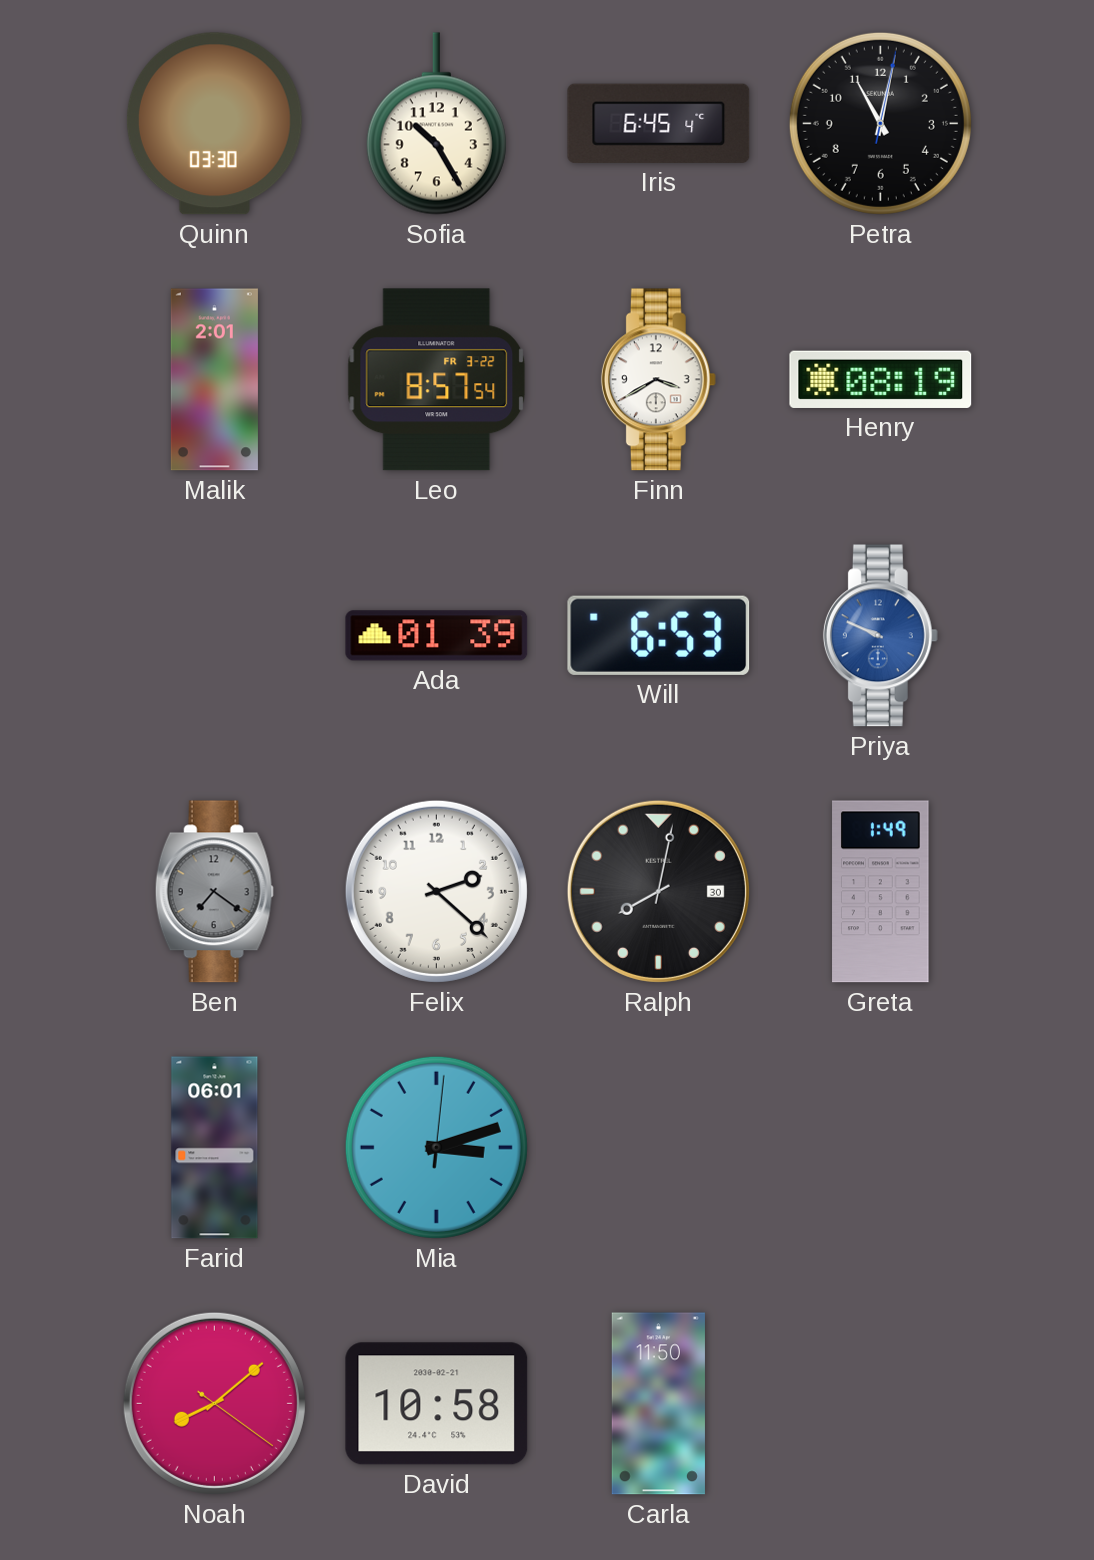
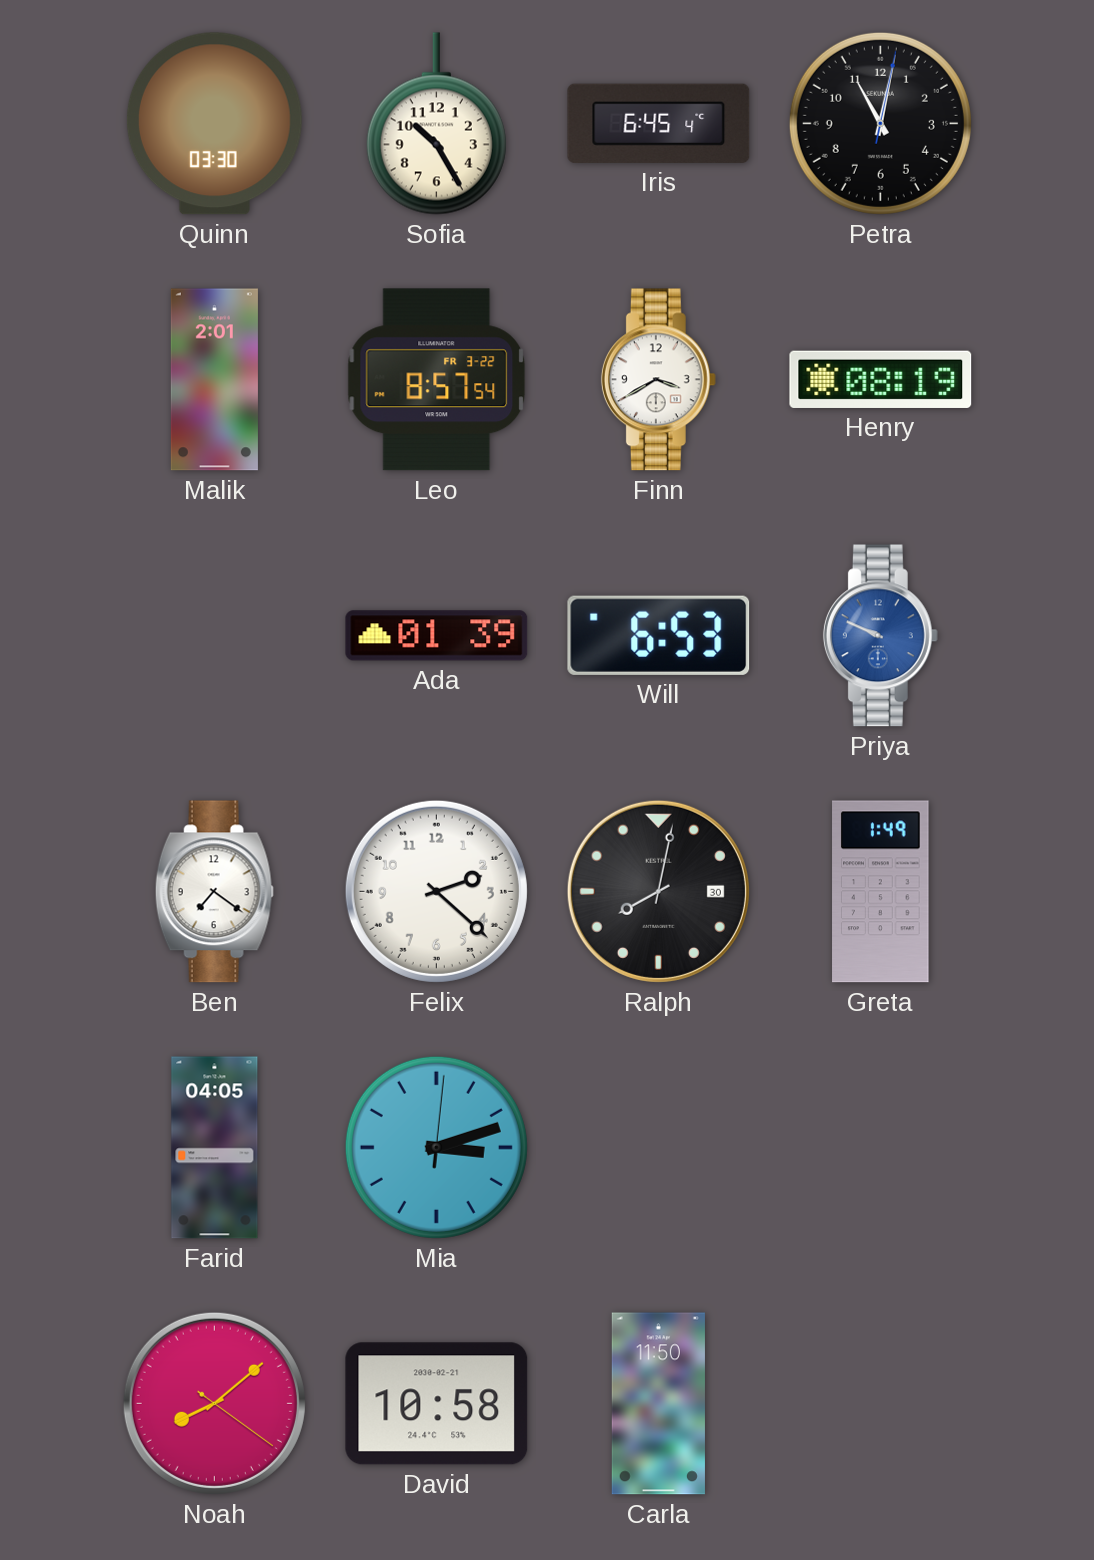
Ben dial: grey -> white
Farid: 06:01 -> 04:05
